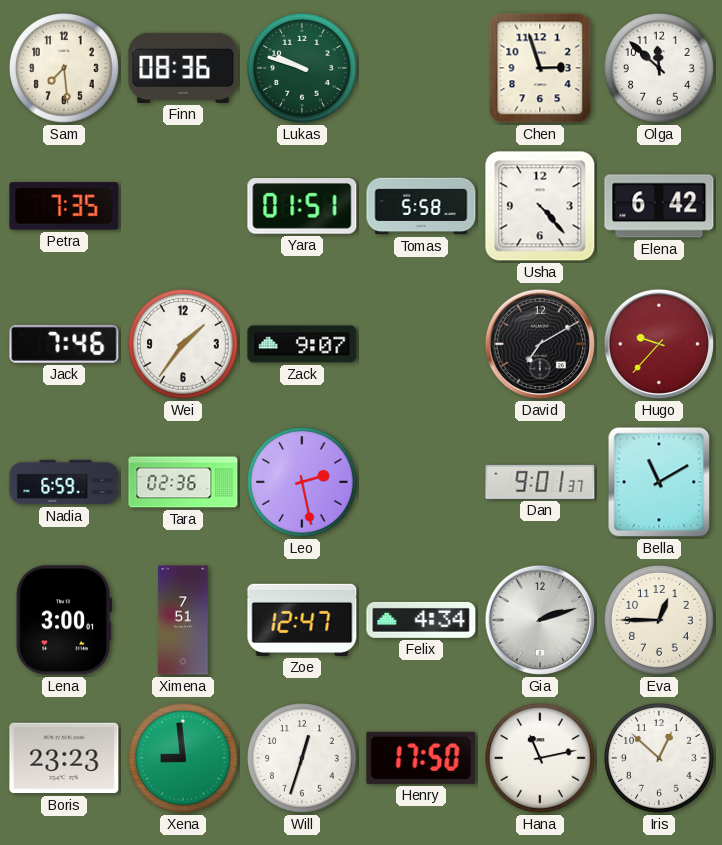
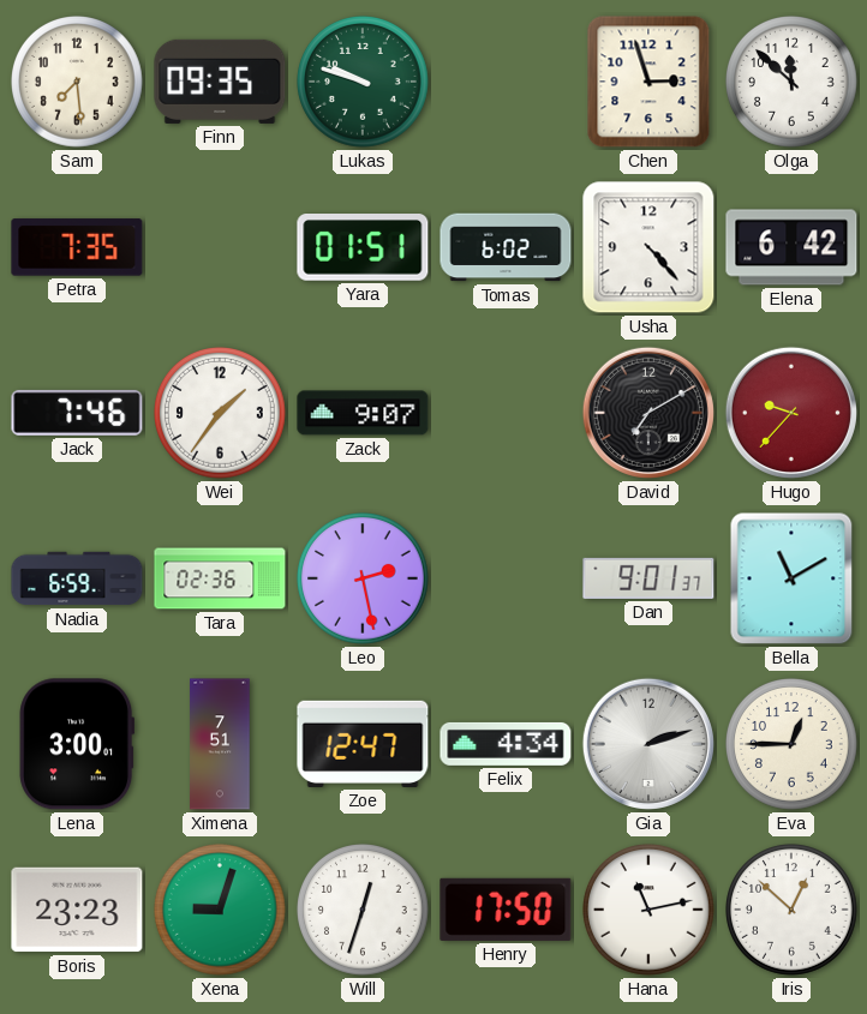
Finn: 08:36 -> 09:35
Tomas: 5:58 -> 6:02
Xena: 8:59 -> 9:03
